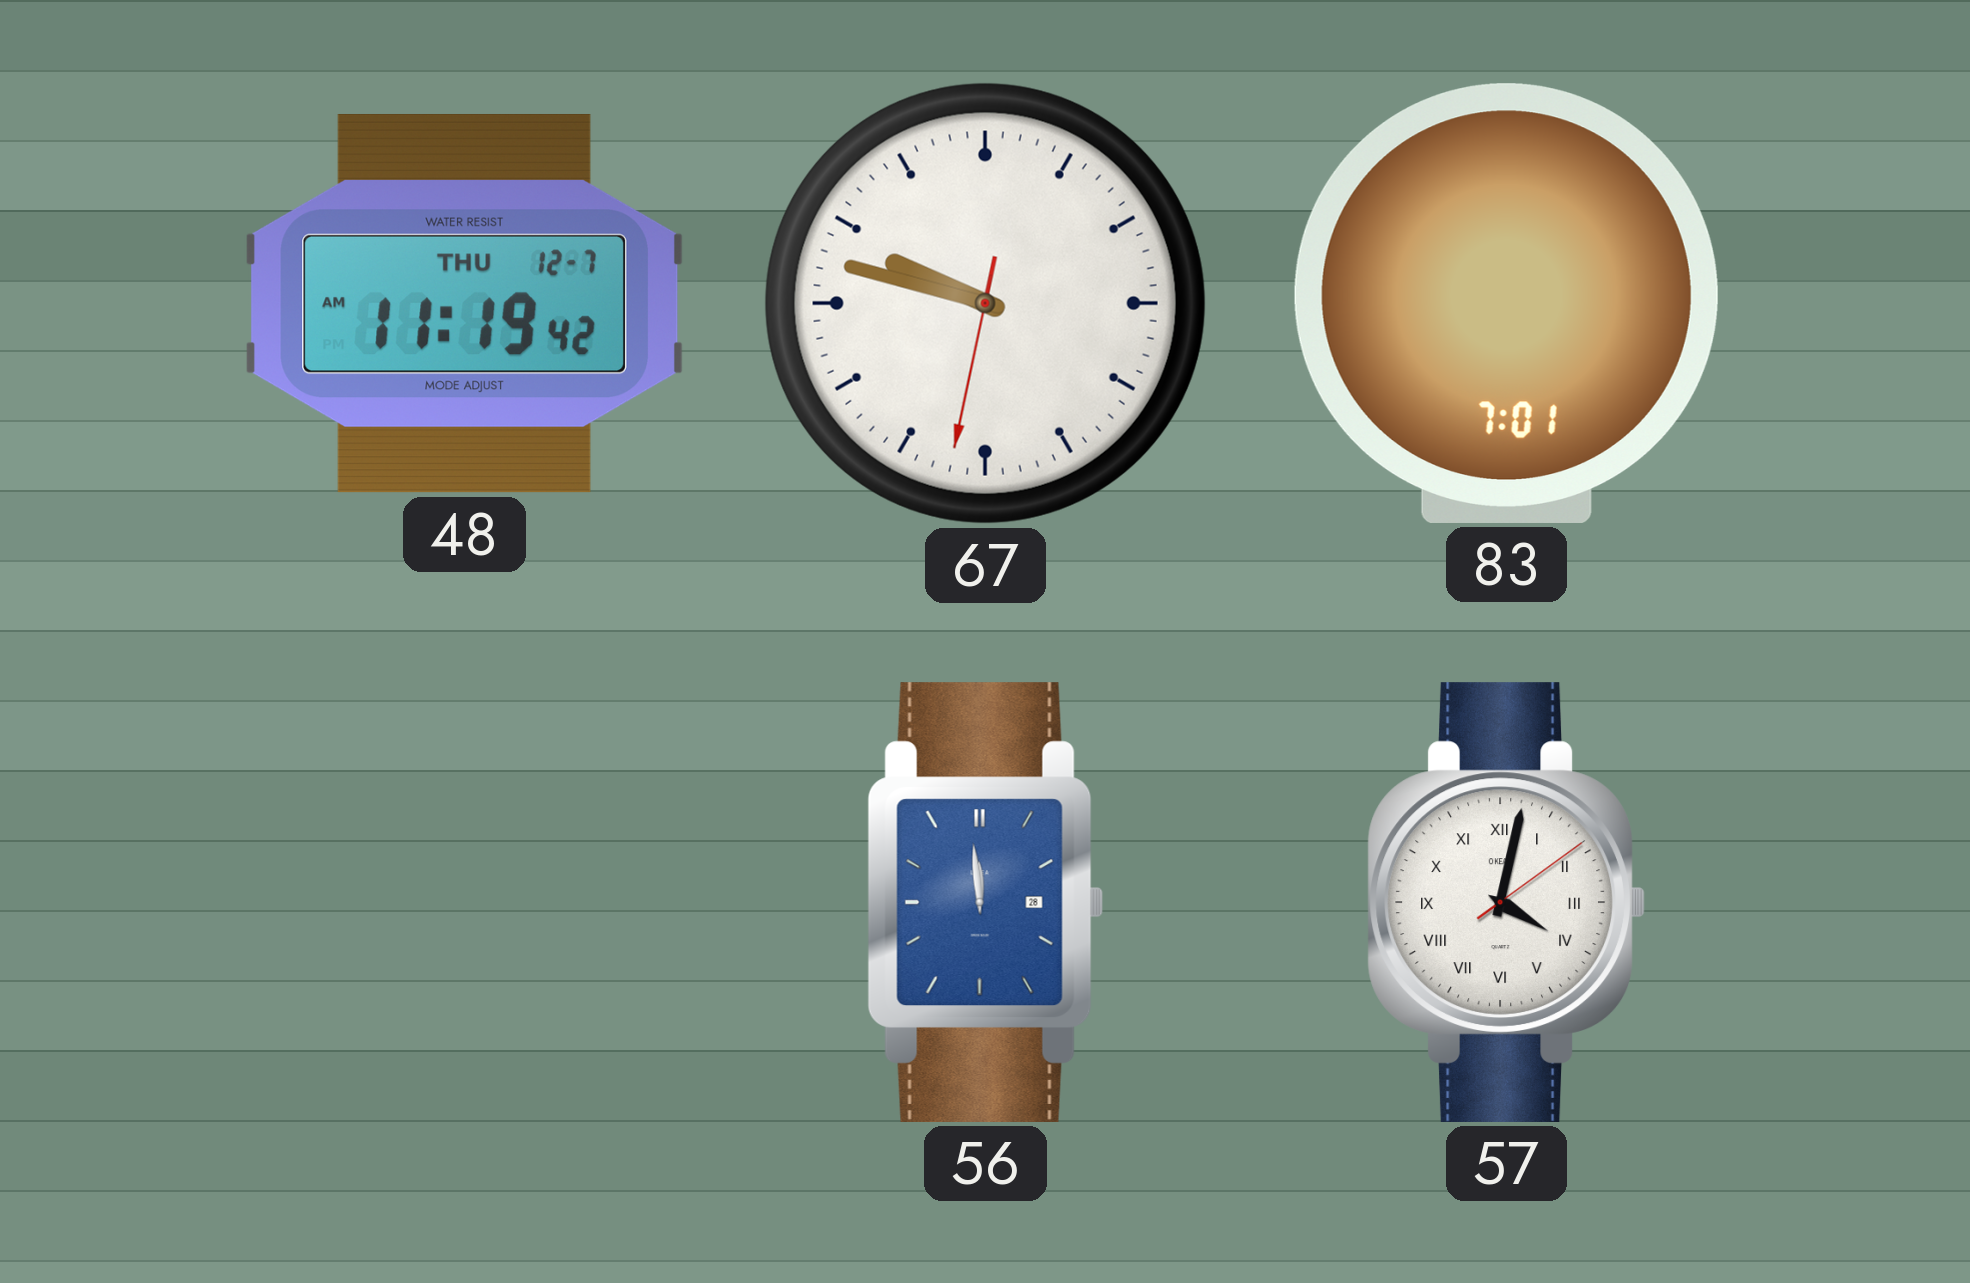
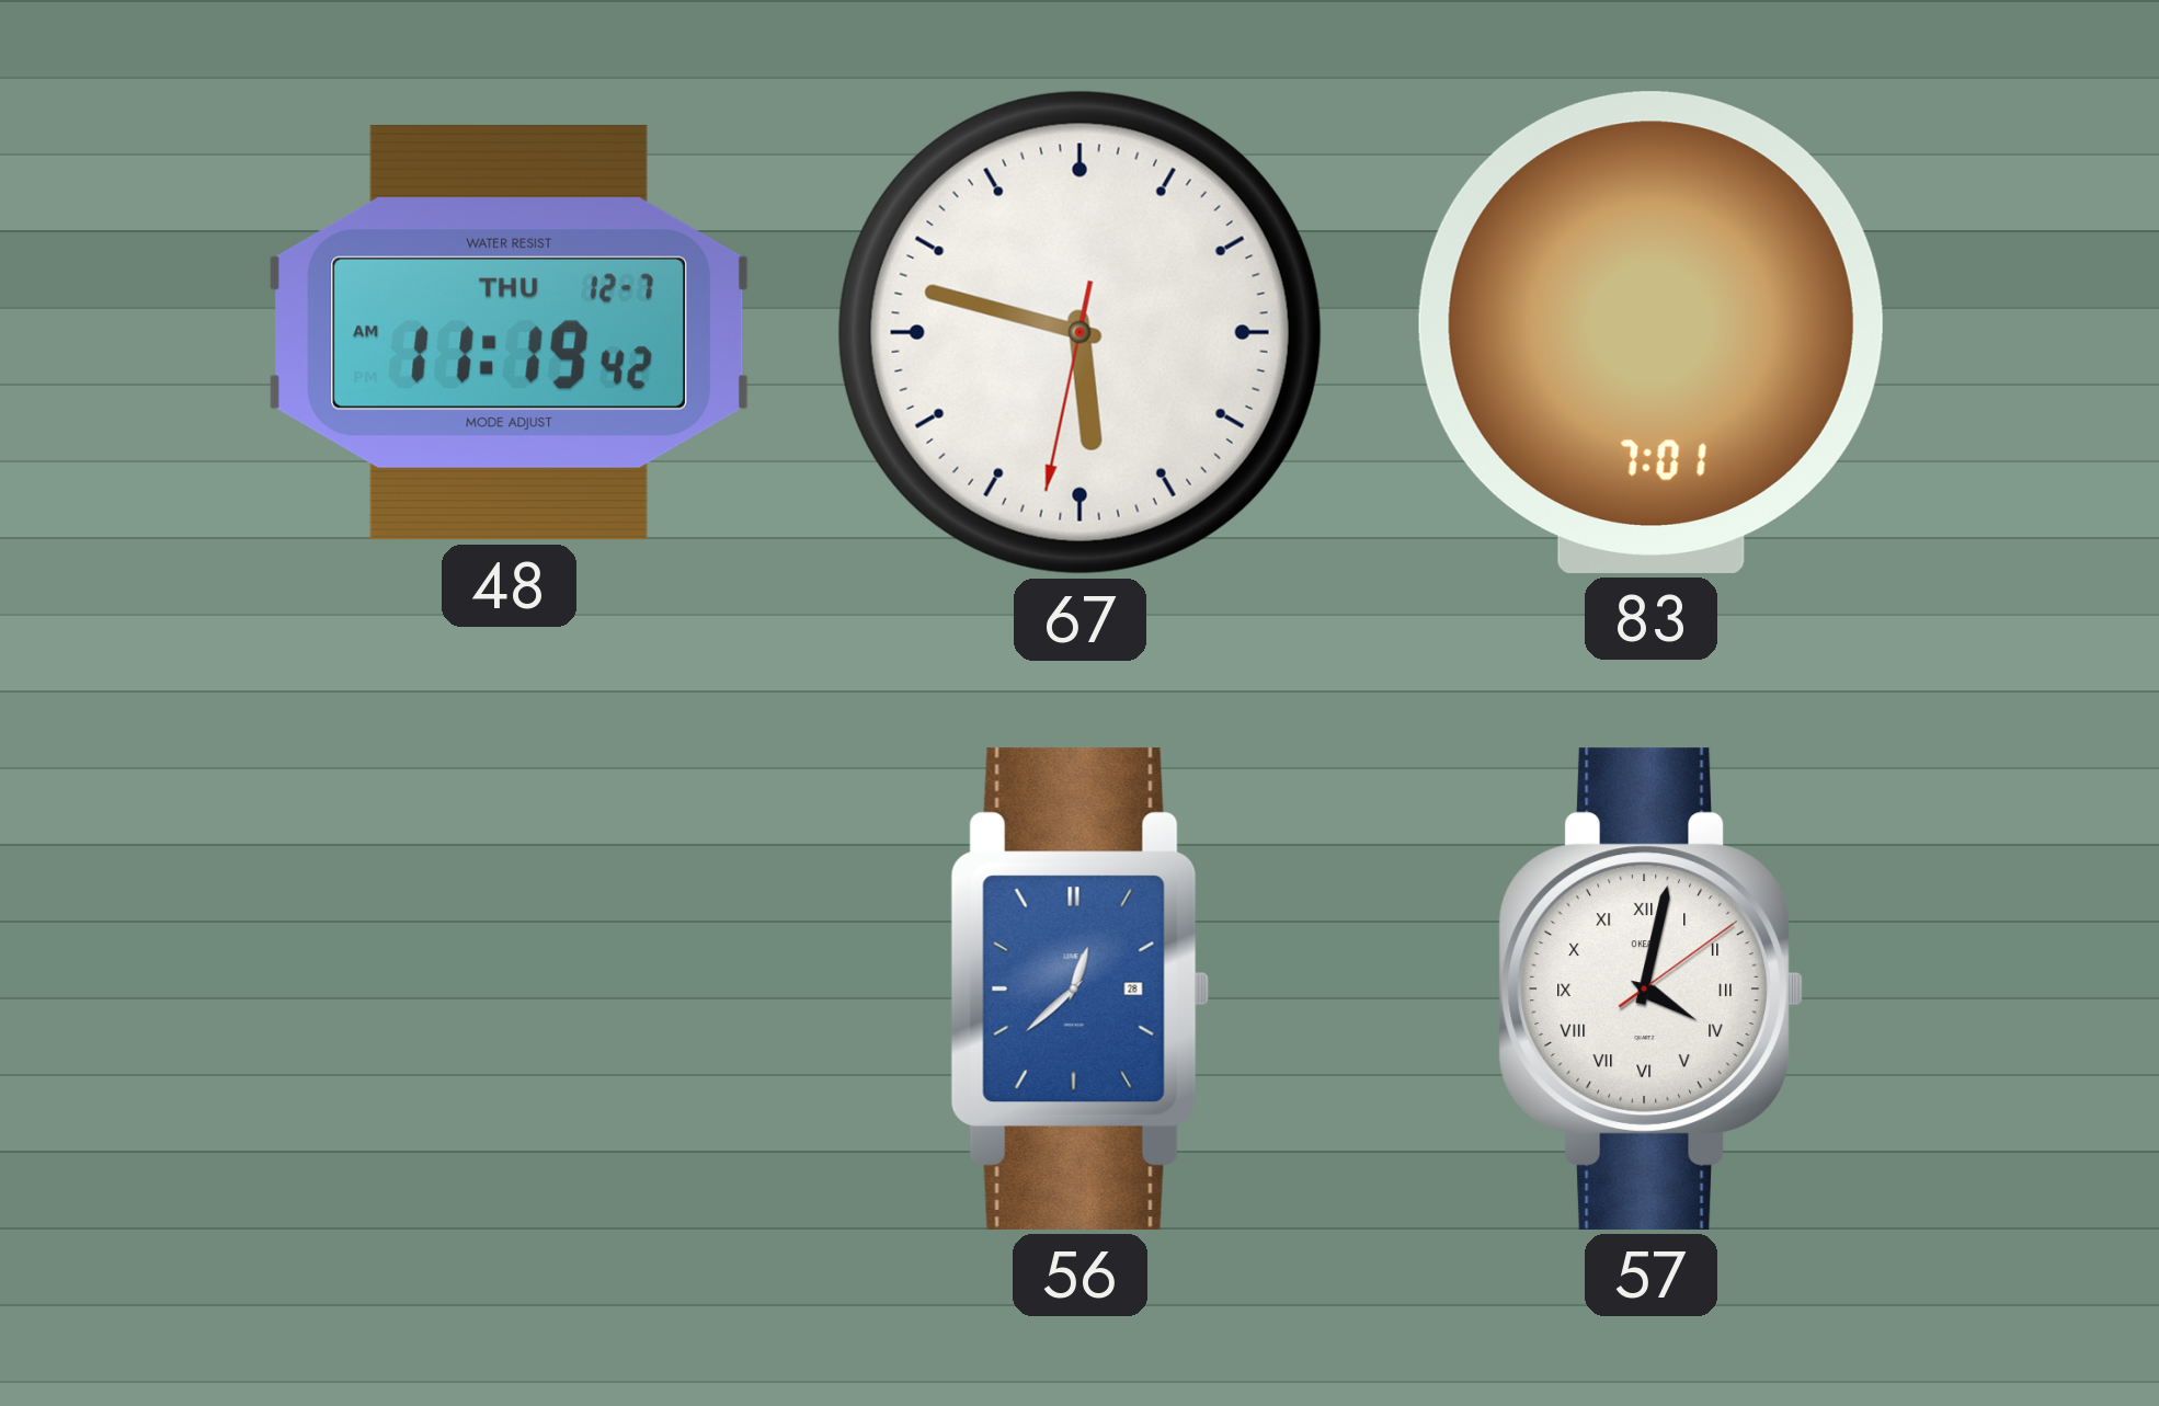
67: 9:47 -> 5:47
56: 11:59 -> 12:38
